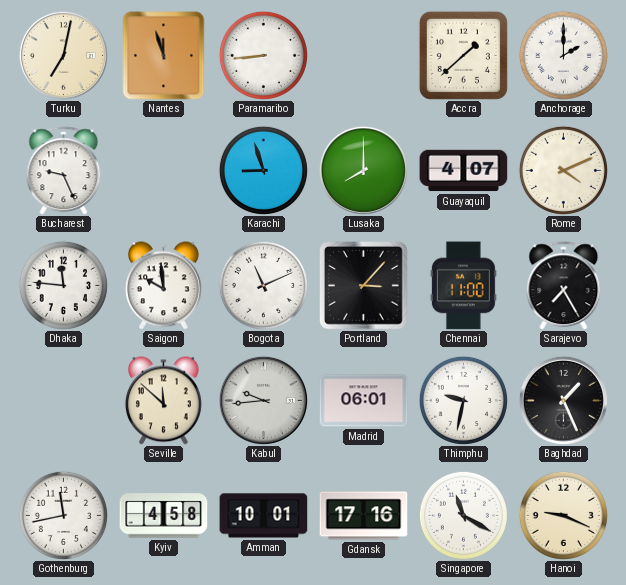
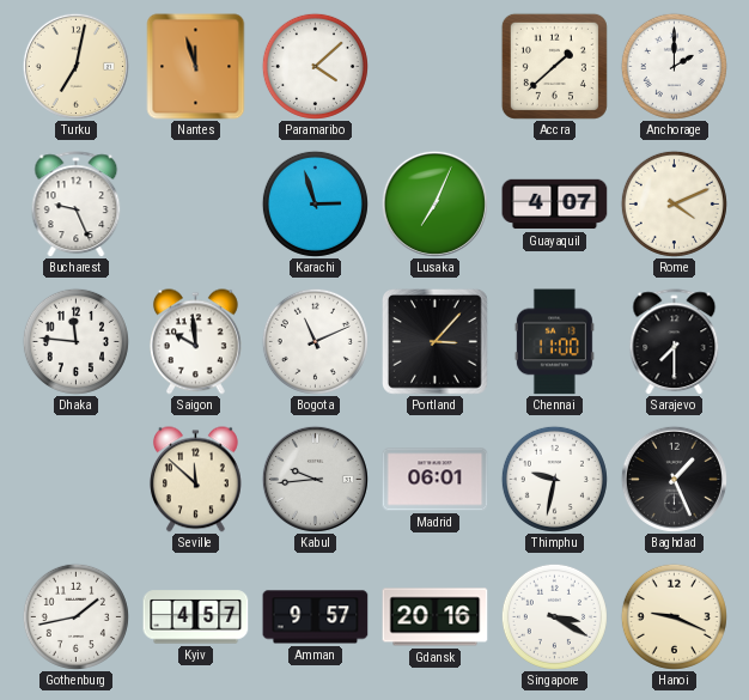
Paramaribo: 8:44 -> 4:08
Karachi: 8:57 -> 2:57
Lusaka: 8:00 -> 7:04
Sarajevo: 7:25 -> 7:30
Gothenburg: 11:43 -> 1:43
Kyiv: 4:58 -> 4:57
Amman: 10:01 -> 9:57
Gdansk: 17:16 -> 20:16
Singapore: 11:20 -> 3:20
